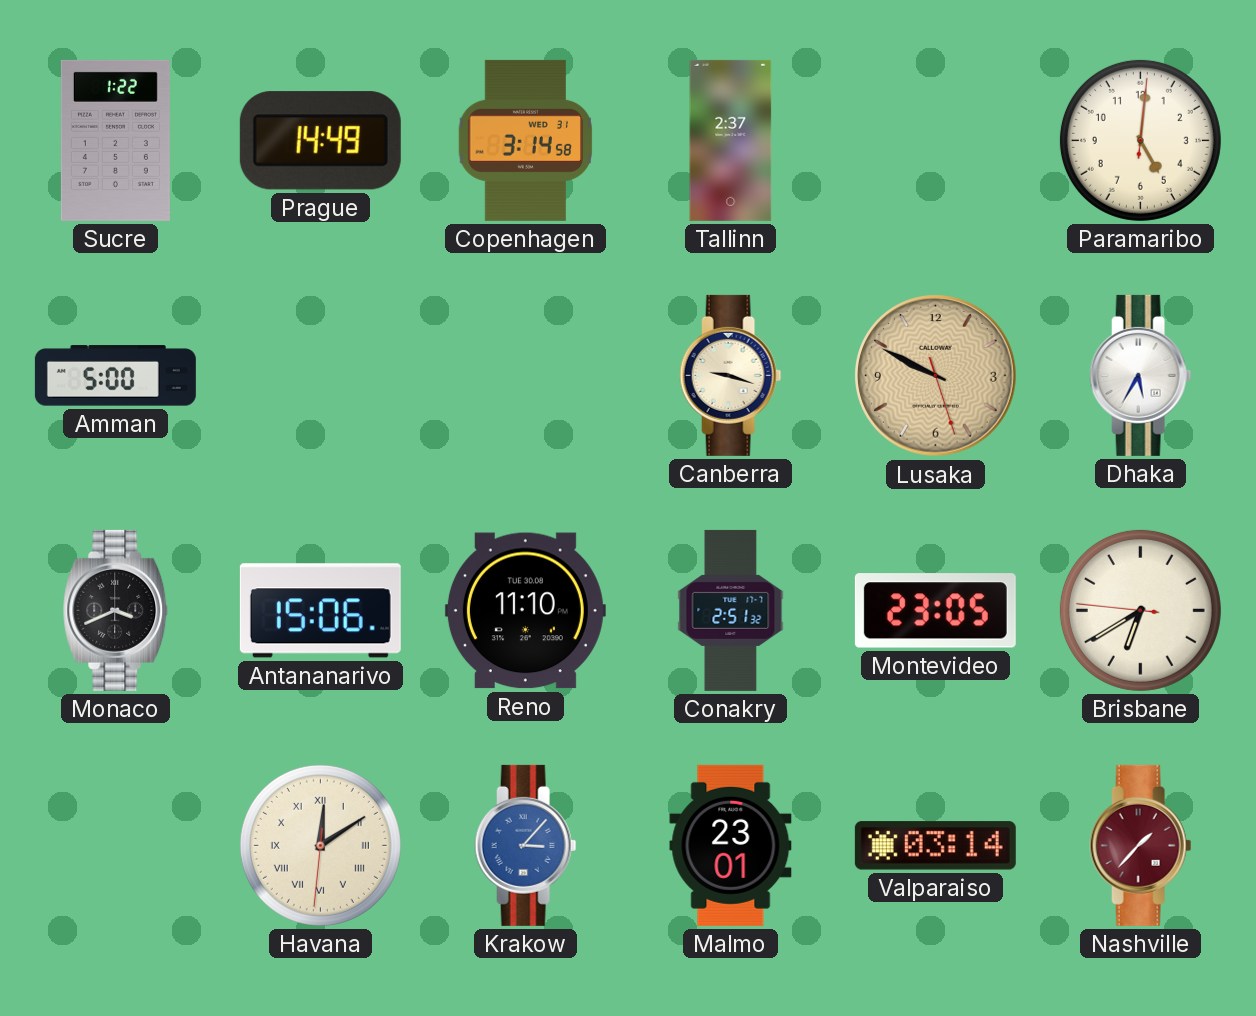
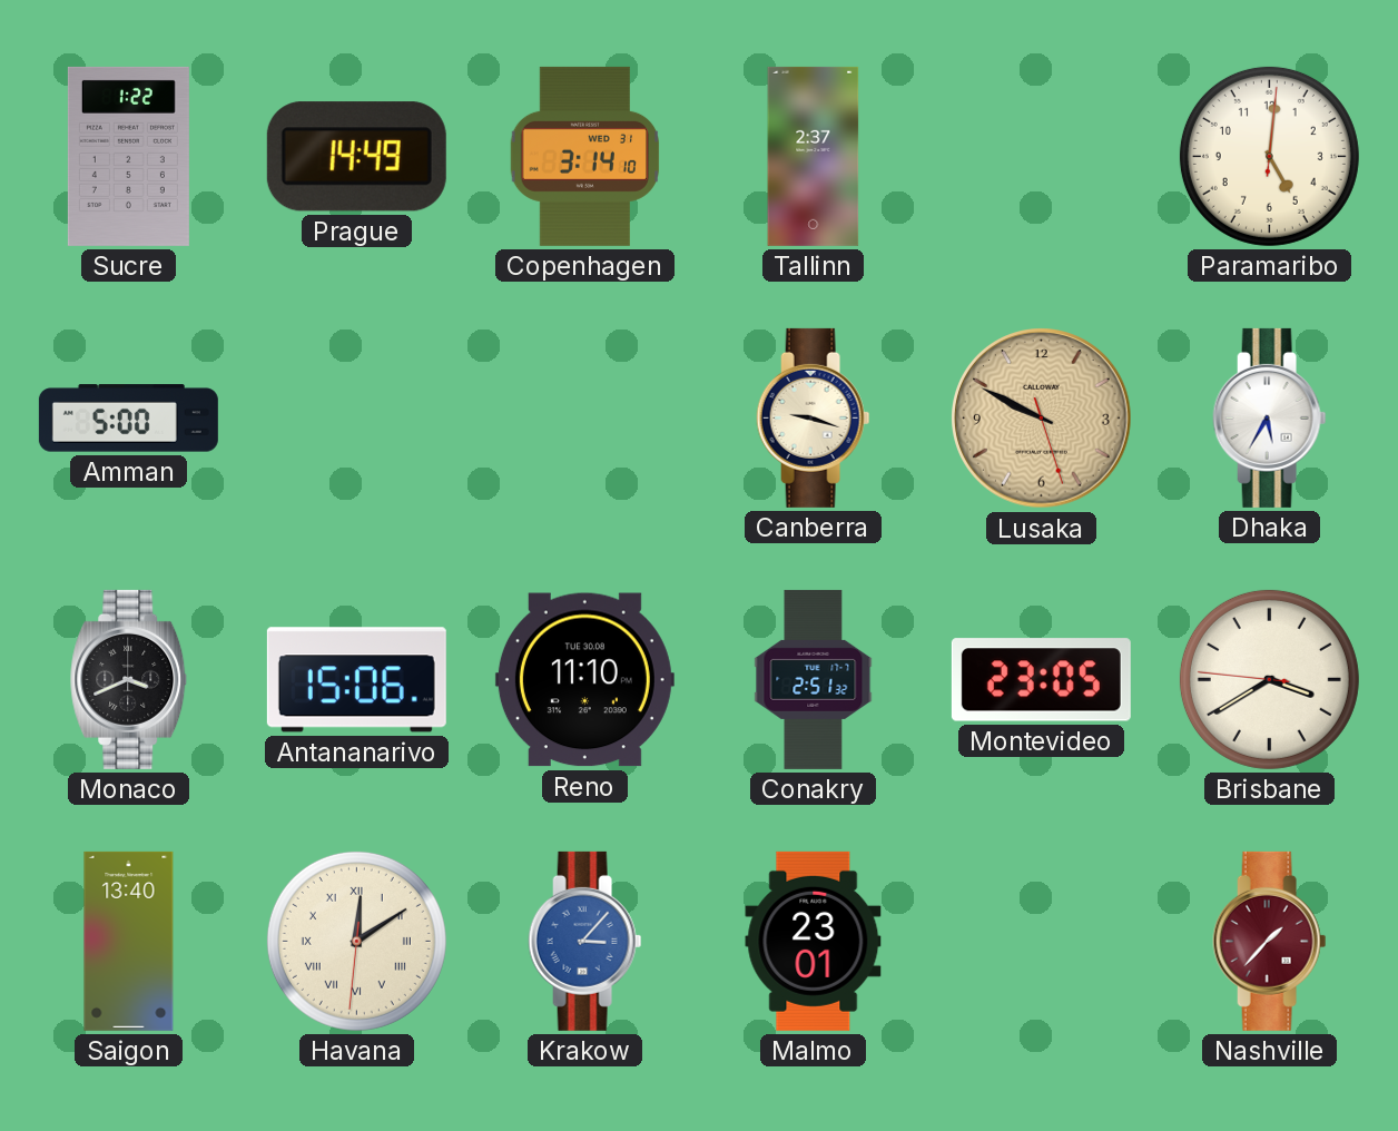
Copenhagen: 3:14:58 -> 3:14:10
Brisbane: 6:39 -> 3:39
Saigon: none -> 13:40
Valparaiso: 03:14 -> none
